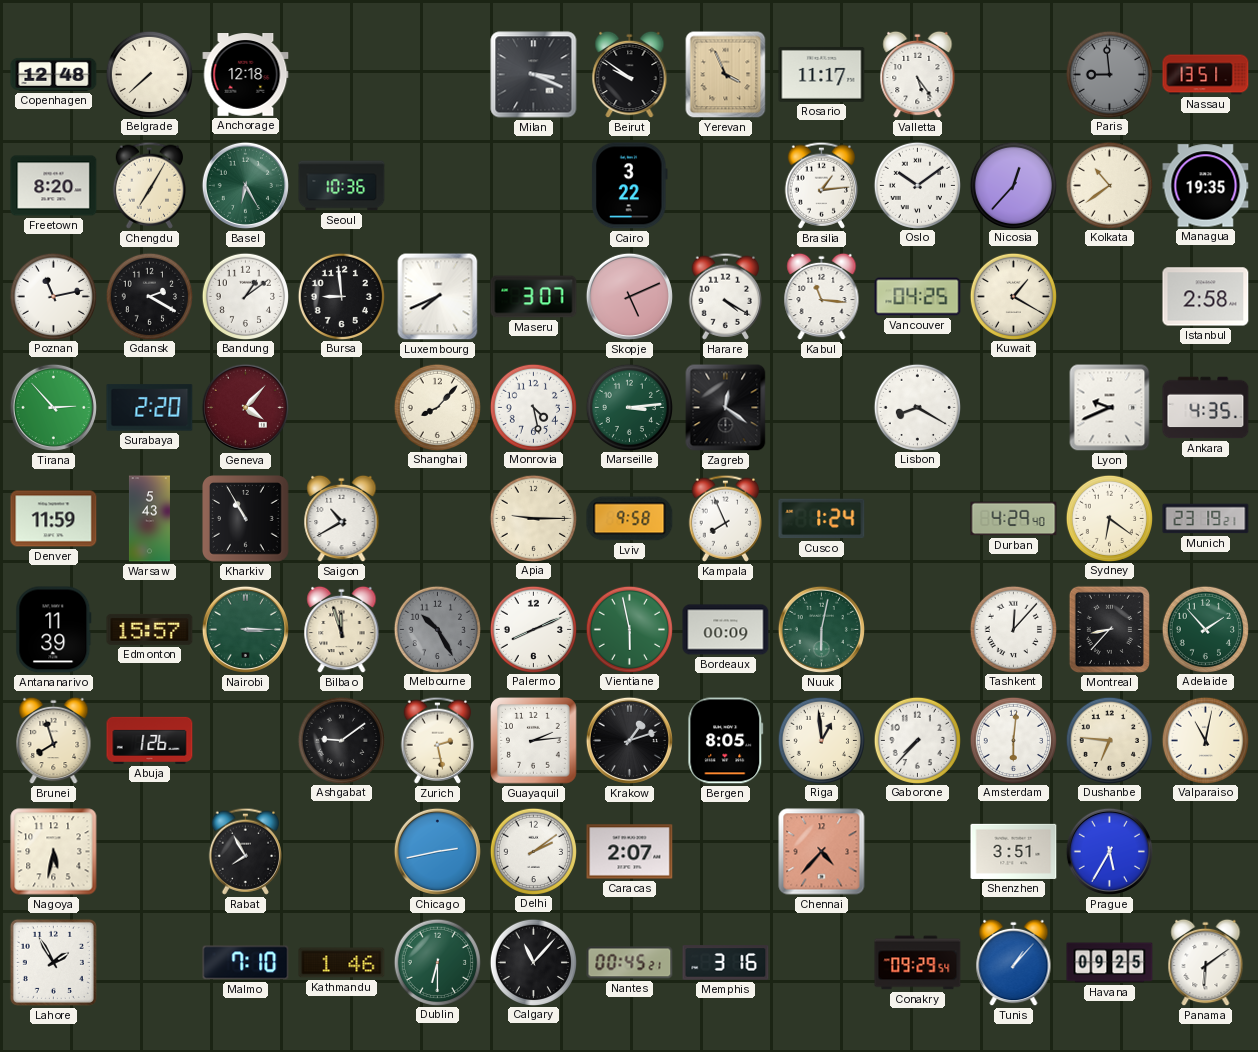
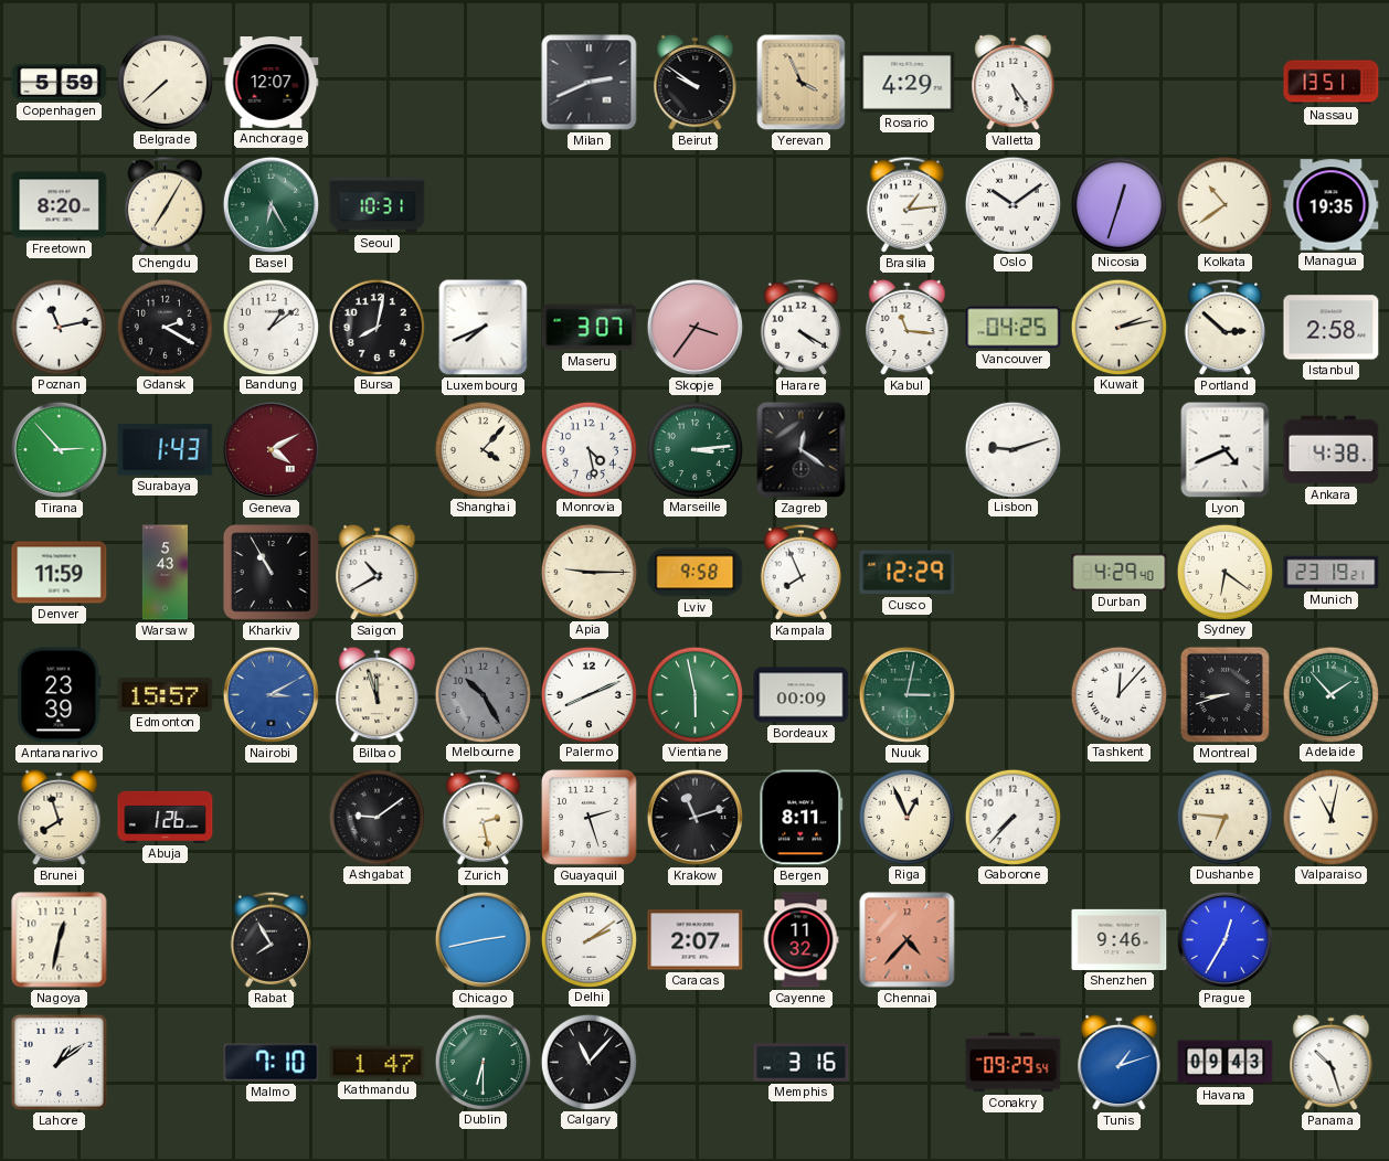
Copenhagen: 12:48 -> 5:59
Anchorage: 12:18 -> 12:07
Milan: 3:19 -> 2:41
Rosario: 11:17 -> 4:29
Paris: 8:59 -> none
Seoul: 10:36 -> 10:31
Cairo: 3:22 -> none
Nicosia: 12:37 -> 12:33
Bursa: 8:59 -> 8:02
Skopje: 5:11 -> 3:36
Kuwait: 1:20 -> 2:13
Portland: none -> 2:52
Surabaya: 2:20 -> 1:43
Geneva: 4:07 -> 4:10
Shanghai: 8:07 -> 4:07
Lisbon: 8:20 -> 9:12
Lyon: 9:41 -> 4:41
Ankara: 4:35 -> 4:38
Cusco: 1:24 -> 12:29
Antananarivo: 11:39 -> 23:39
Nairobi: 3:15 -> 3:10
Nairobi dial: green -> blue
Nuuk: 6:02 -> 3:02
Montreal: 8:37 -> 8:42
Guayaquil: 2:14 -> 2:27
Krakow: 1:12 -> 11:12
Bergen: 8:05 -> 8:11
Riga: 12:59 -> 12:56
Amsterdam: 6:01 -> none
Nagoya: 5:32 -> 12:32
Cayenne: none -> 11:32
Shenzhen: 3:51 -> 9:46
Prague: 5:35 -> 12:35
Lahore: 1:55 -> 1:09
Kathmandu: 1:46 -> 1:47
Nantes: 00:45 -> none
Tunis: 1:07 -> 1:12
Havana: 09:25 -> 09:43
Panama: 6:09 -> 10:27
